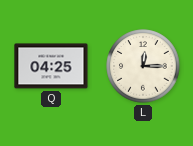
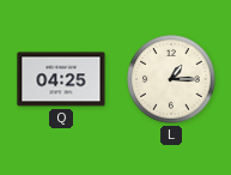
L: 12:15 -> 1:15
